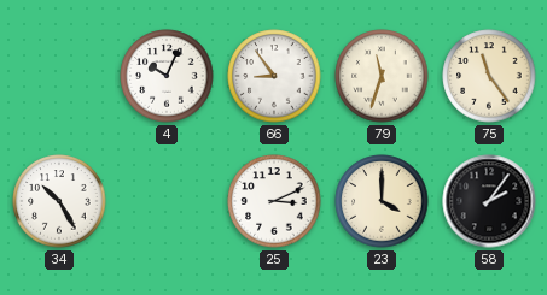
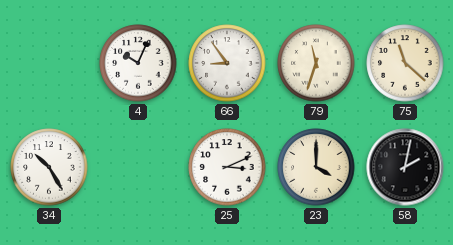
75: 11:24 -> 11:22
58: 2:06 -> 2:02
